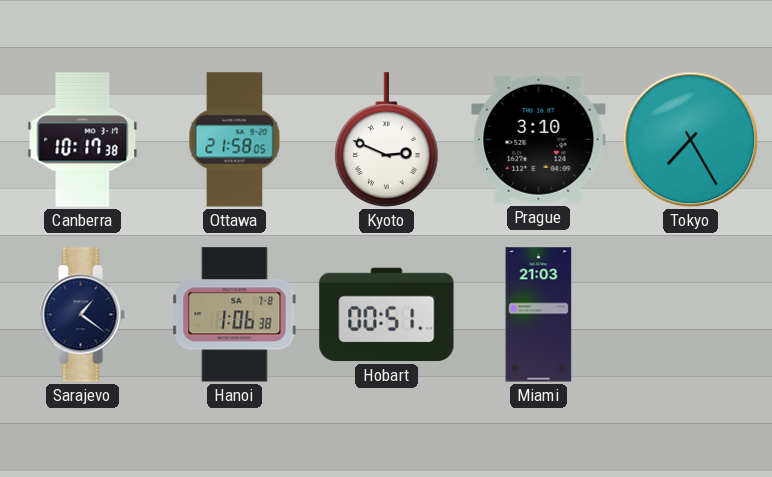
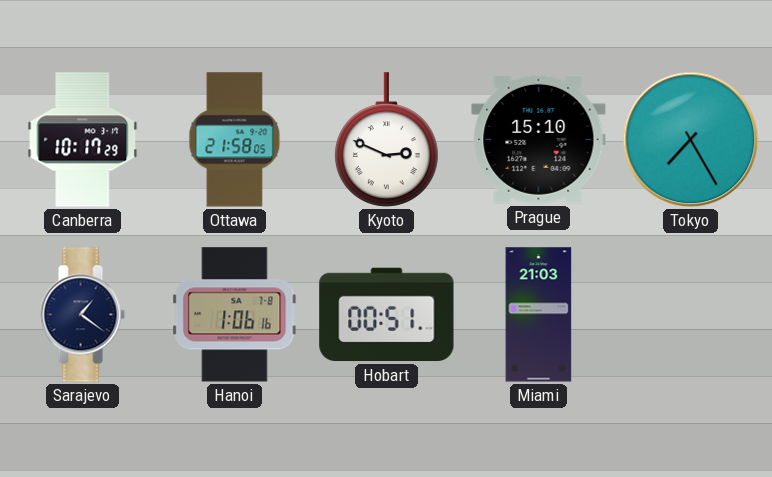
Canberra: 10:17:38 -> 10:17:29
Prague: 3:10 -> 15:10
Hanoi: 1:06:38 -> 1:06:16
